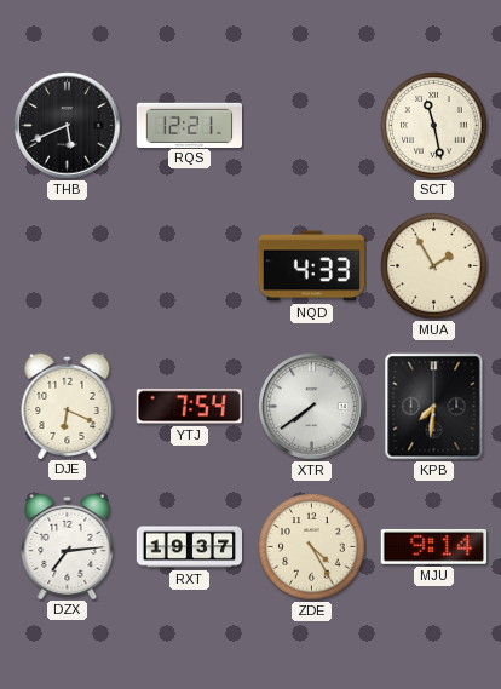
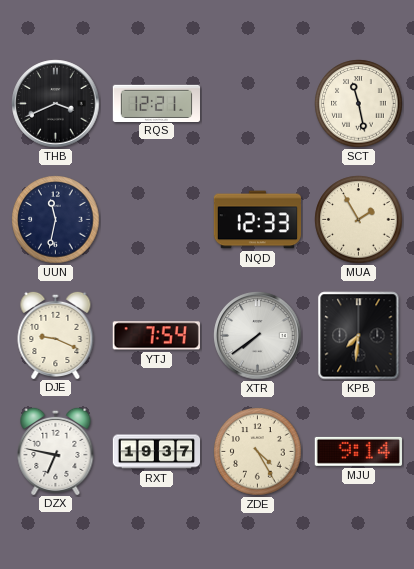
THB: 5:41 -> 3:41
UUN: none -> 11:32
NQD: 4:33 -> 12:33
DJE: 6:19 -> 9:19
DZX: 7:14 -> 6:47
